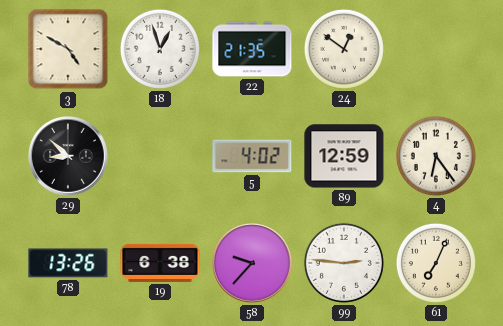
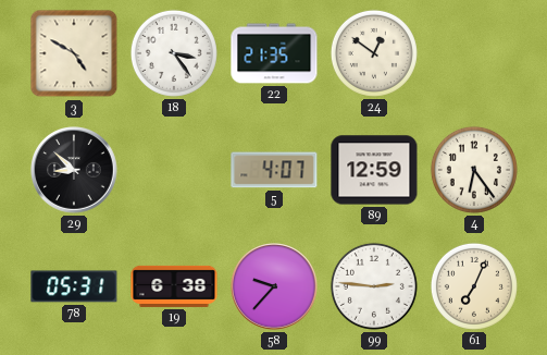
18: 12:57 -> 3:24
5: 4:02 -> 4:07
78: 13:26 -> 05:31
